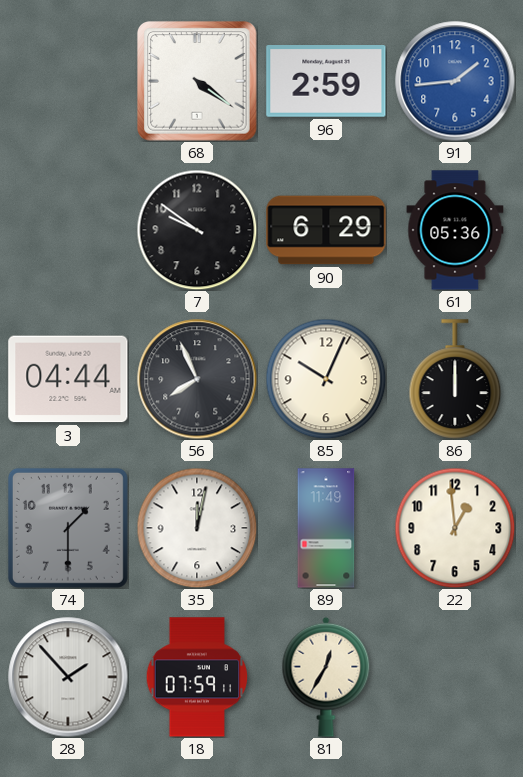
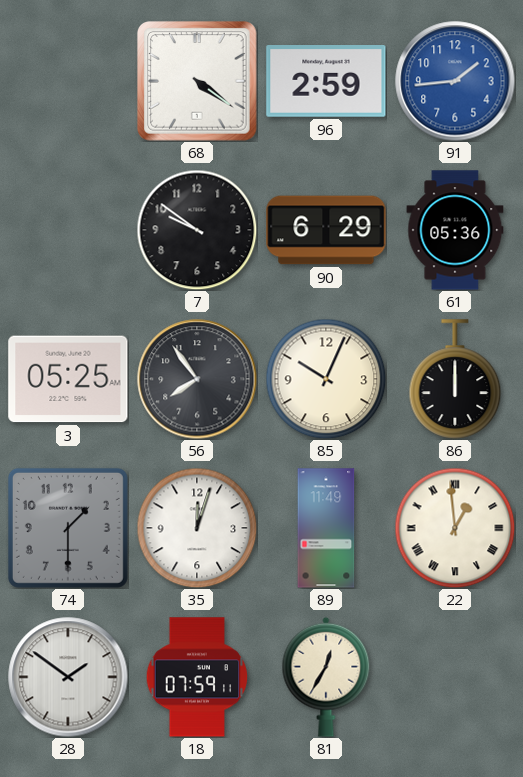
3: 04:44 -> 05:25
56: 7:56 -> 7:54
35: 12:02 -> 12:03
22 numerals: Arabic -> Roman
28: 1:53 -> 1:51
